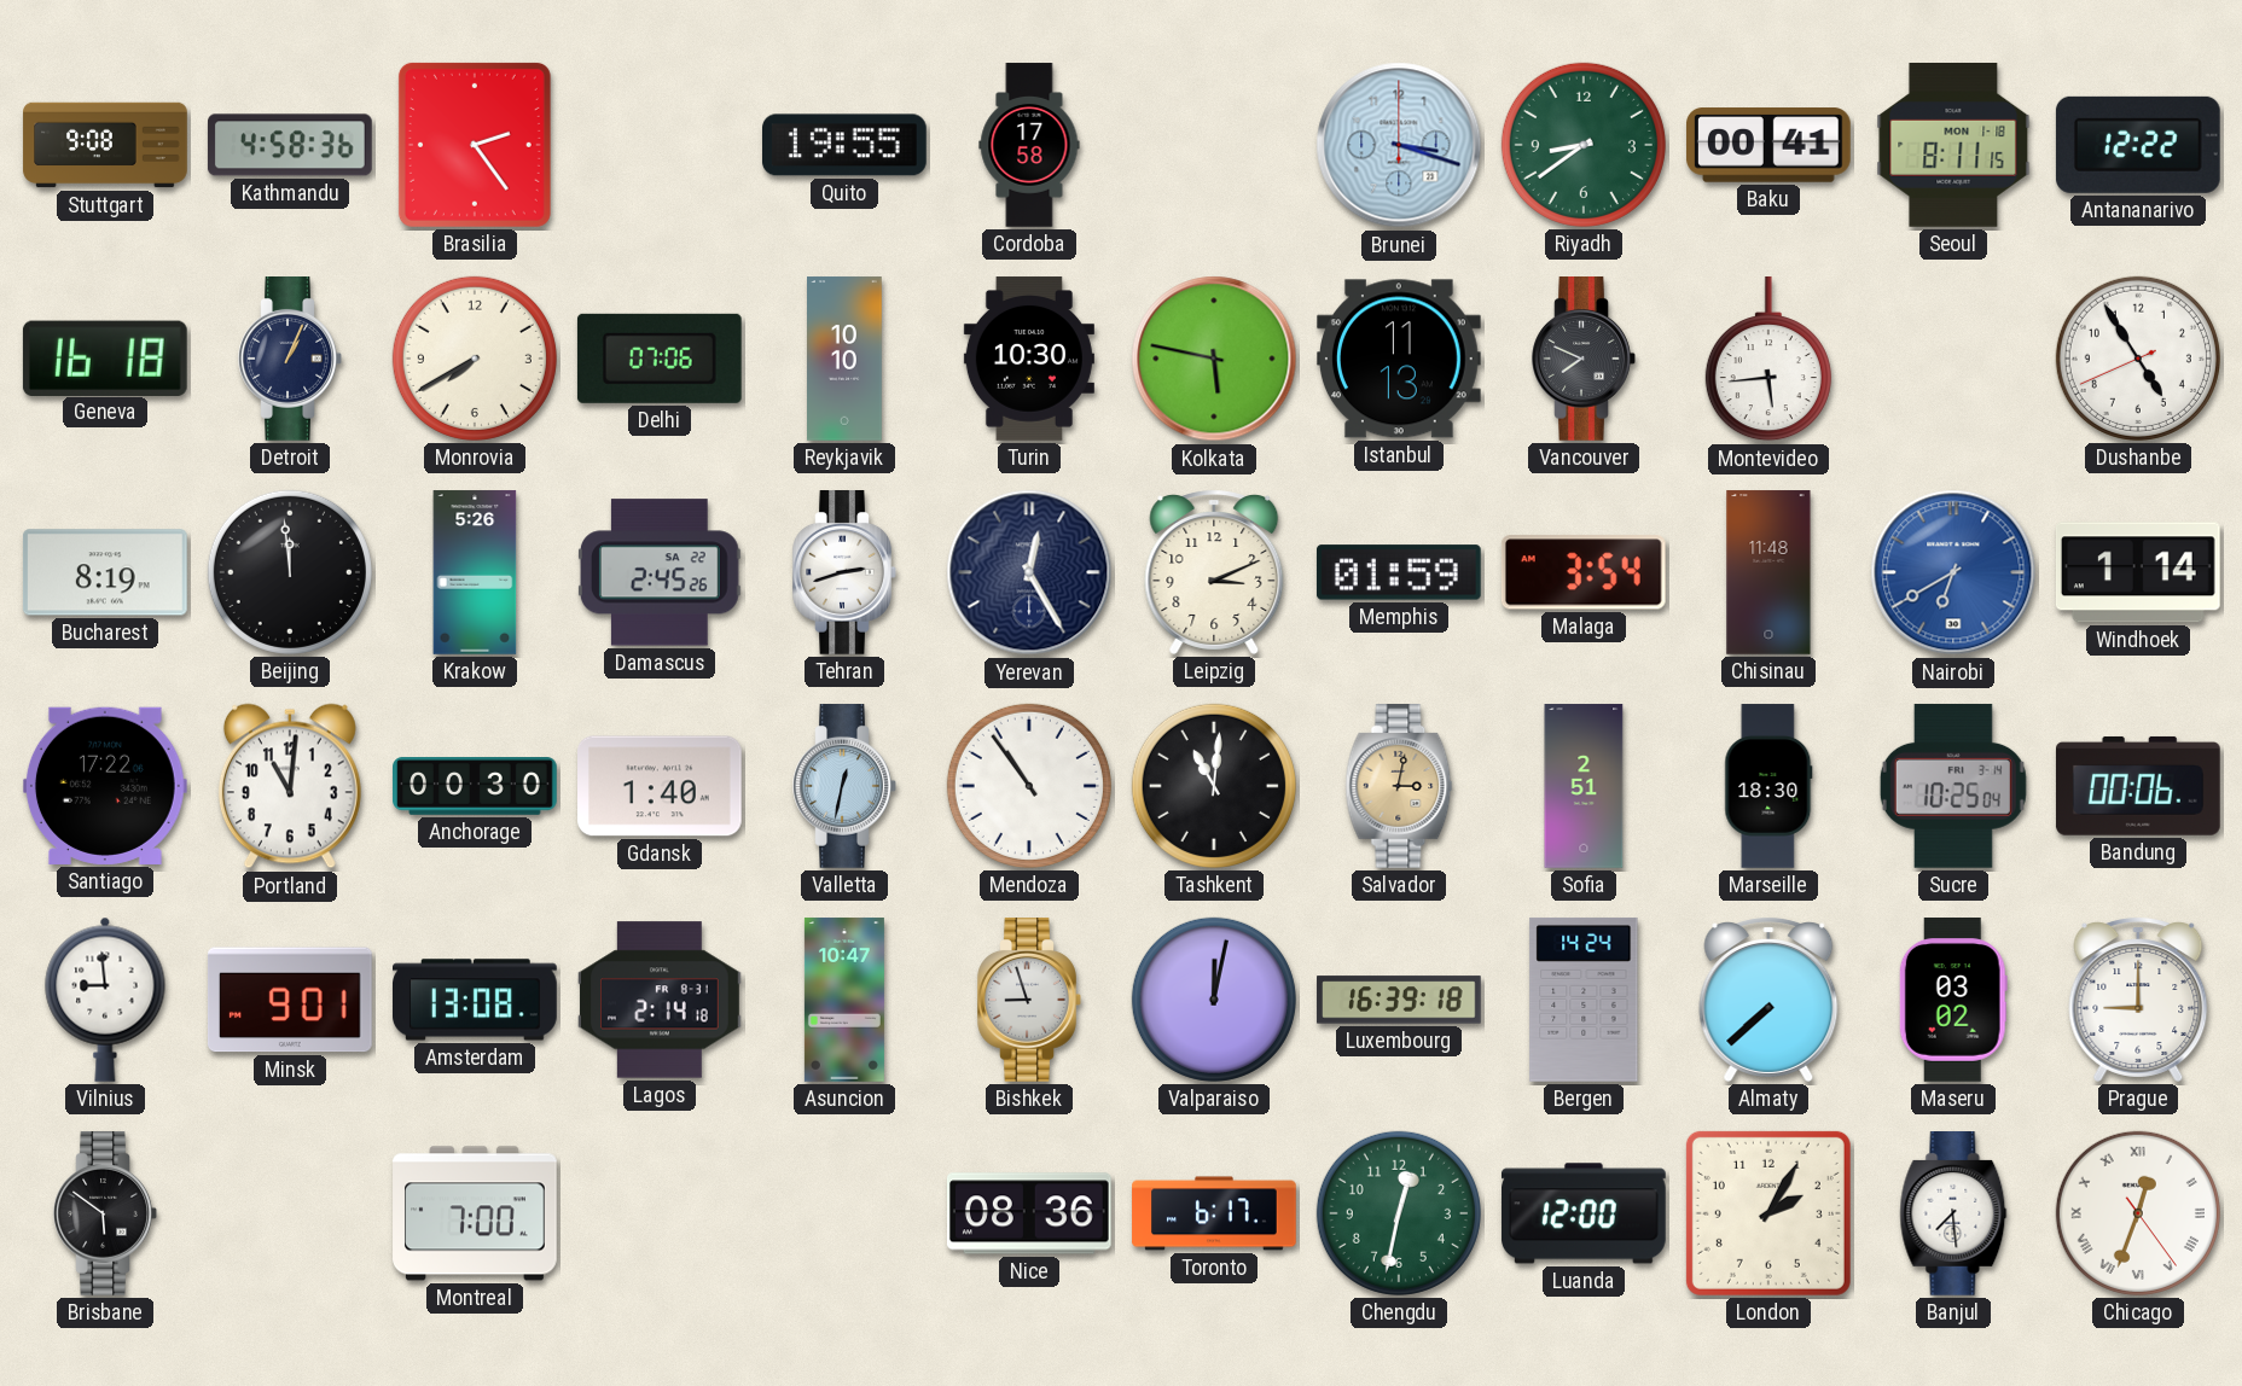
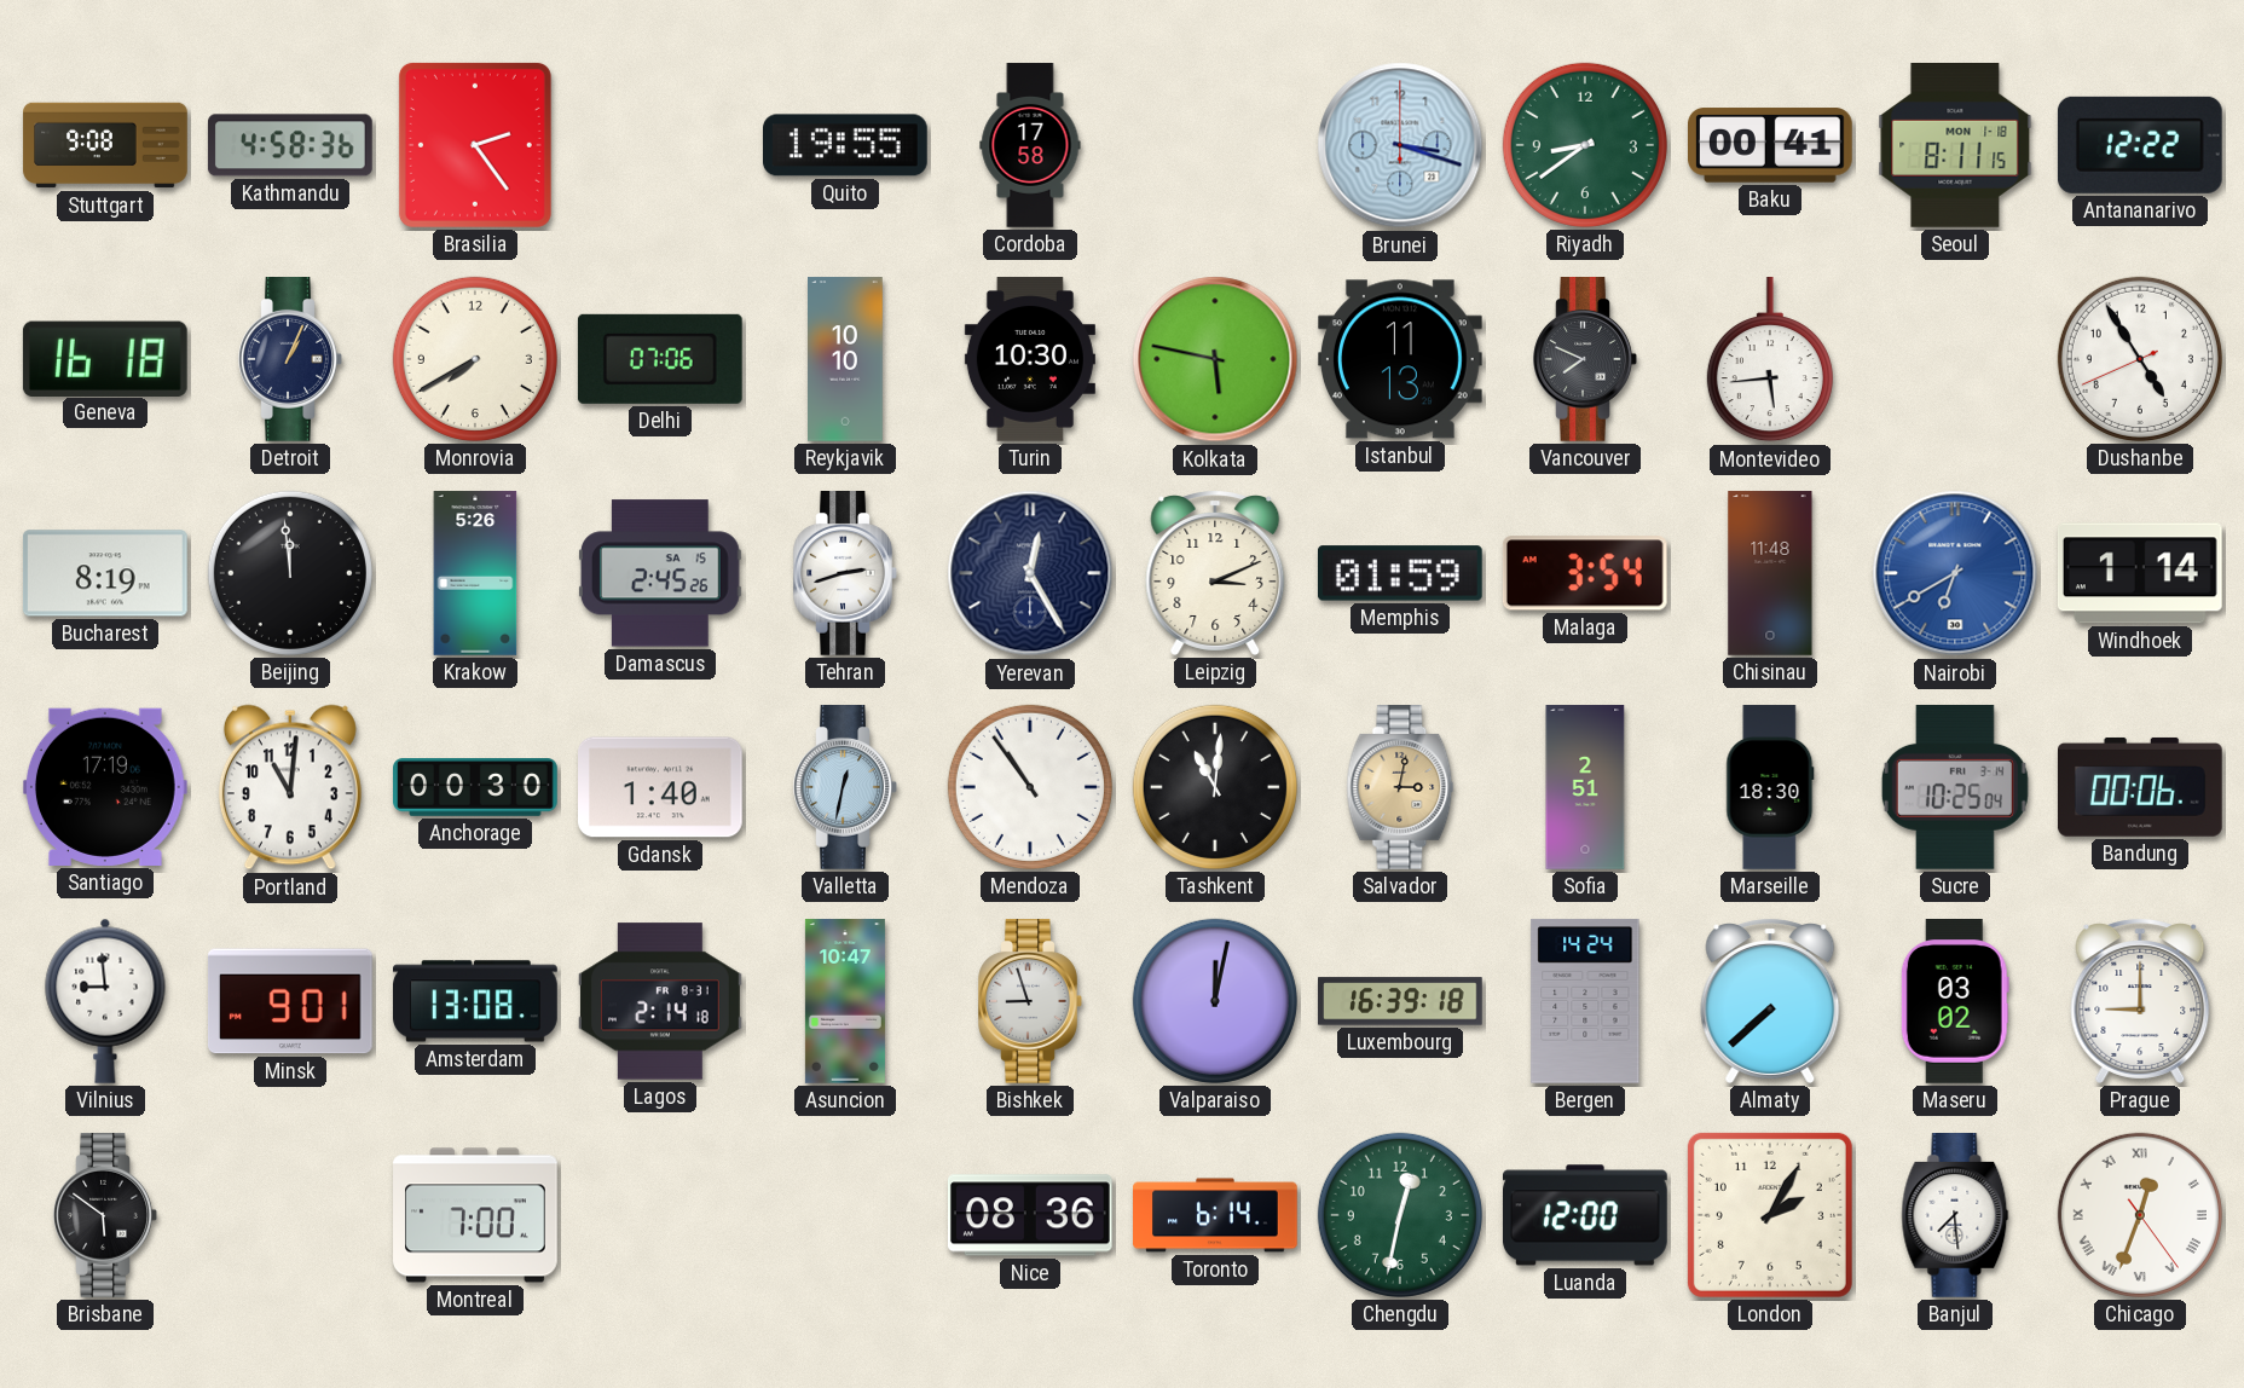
Damascus date: SA 22 -> SA 15
Santiago: 17:22 -> 17:19
Toronto: 6:17 -> 6:14
